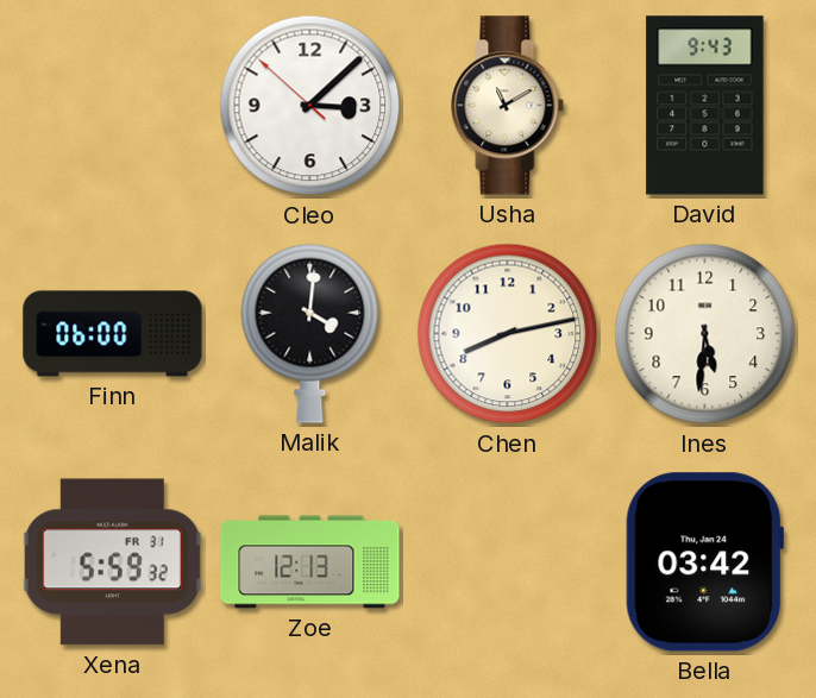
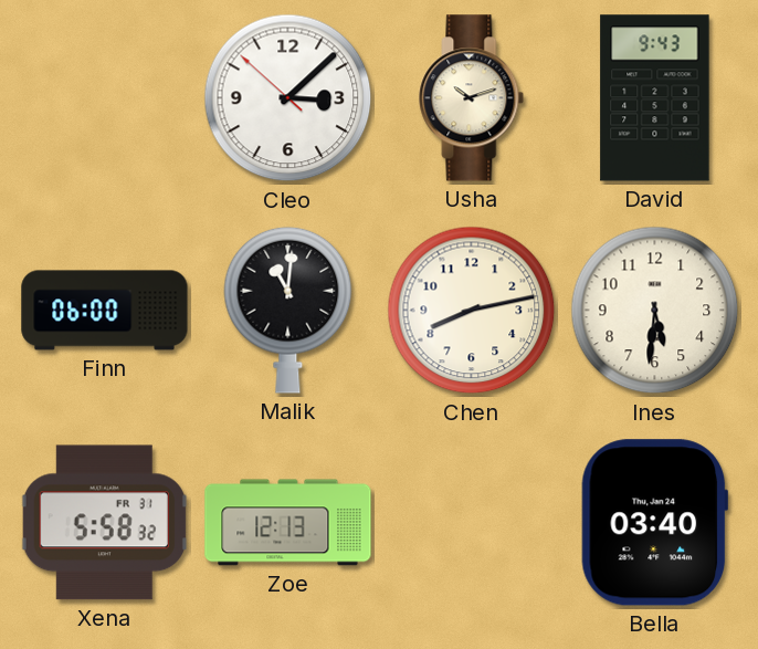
Usha: 11:10 -> 10:12
Malik: 4:01 -> 11:01
Xena: 5:59 -> 5:58
Bella: 03:42 -> 03:40
